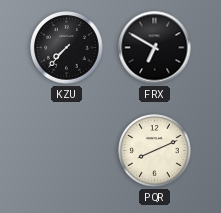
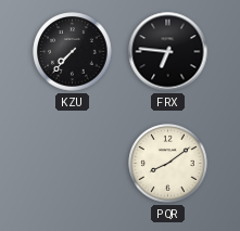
FRX: 6:50 -> 6:46
PQR: 8:11 -> 8:09
